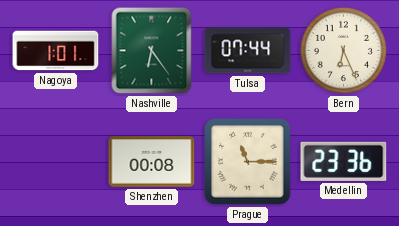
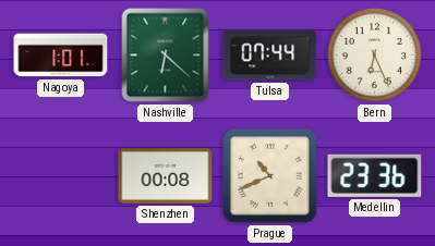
Nashville: 6:24 -> 6:22
Prague: 11:15 -> 10:41
